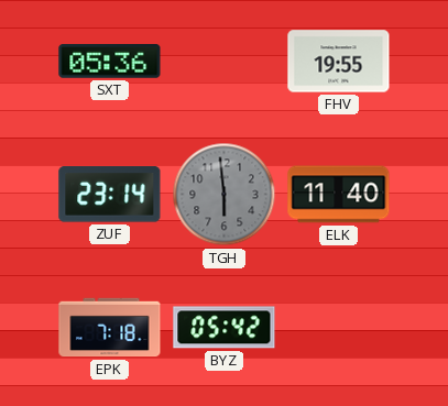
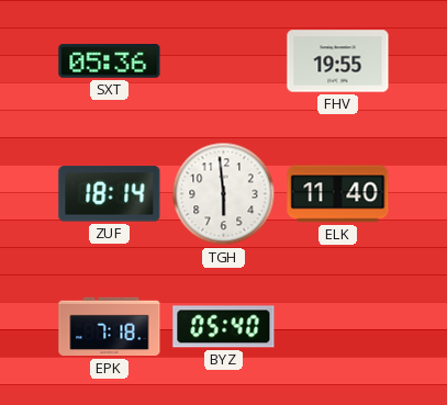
ZUF: 23:14 -> 18:14
TGH dial: grey -> white
BYZ: 05:42 -> 05:40
